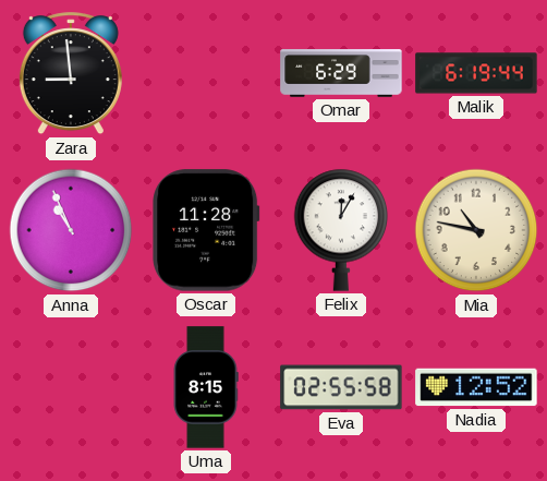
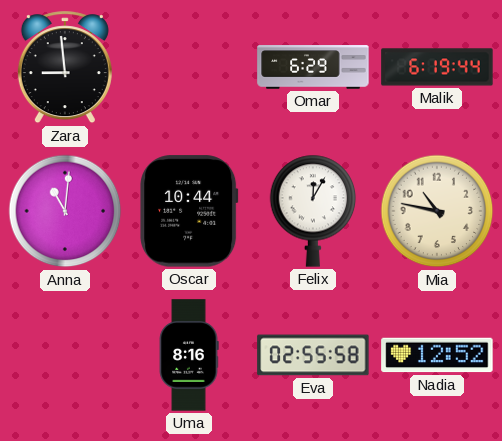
Anna: 10:56 -> 11:01
Oscar: 11:28 -> 10:44
Uma: 8:15 -> 8:16
